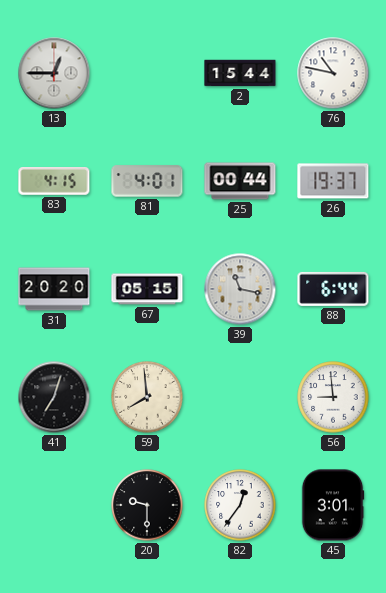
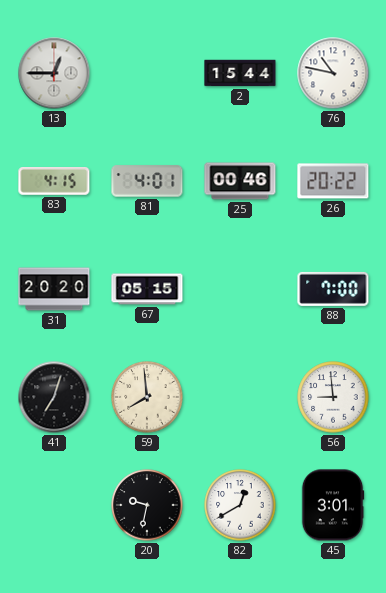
25: 00:44 -> 00:46
26: 19:37 -> 20:22
39: 11:17 -> none
88: 6:44 -> 7:00
20: 9:30 -> 9:32
82: 12:36 -> 12:40
